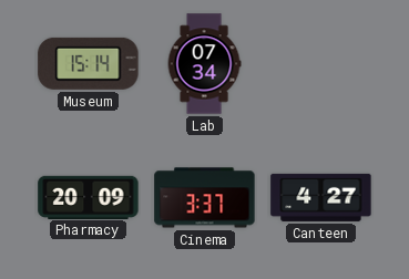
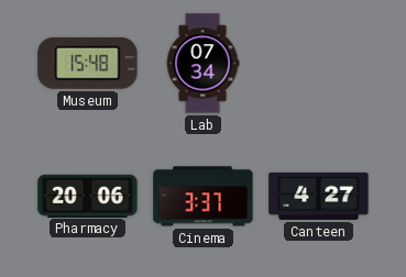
Museum: 15:14 -> 15:48
Pharmacy: 20:09 -> 20:06
